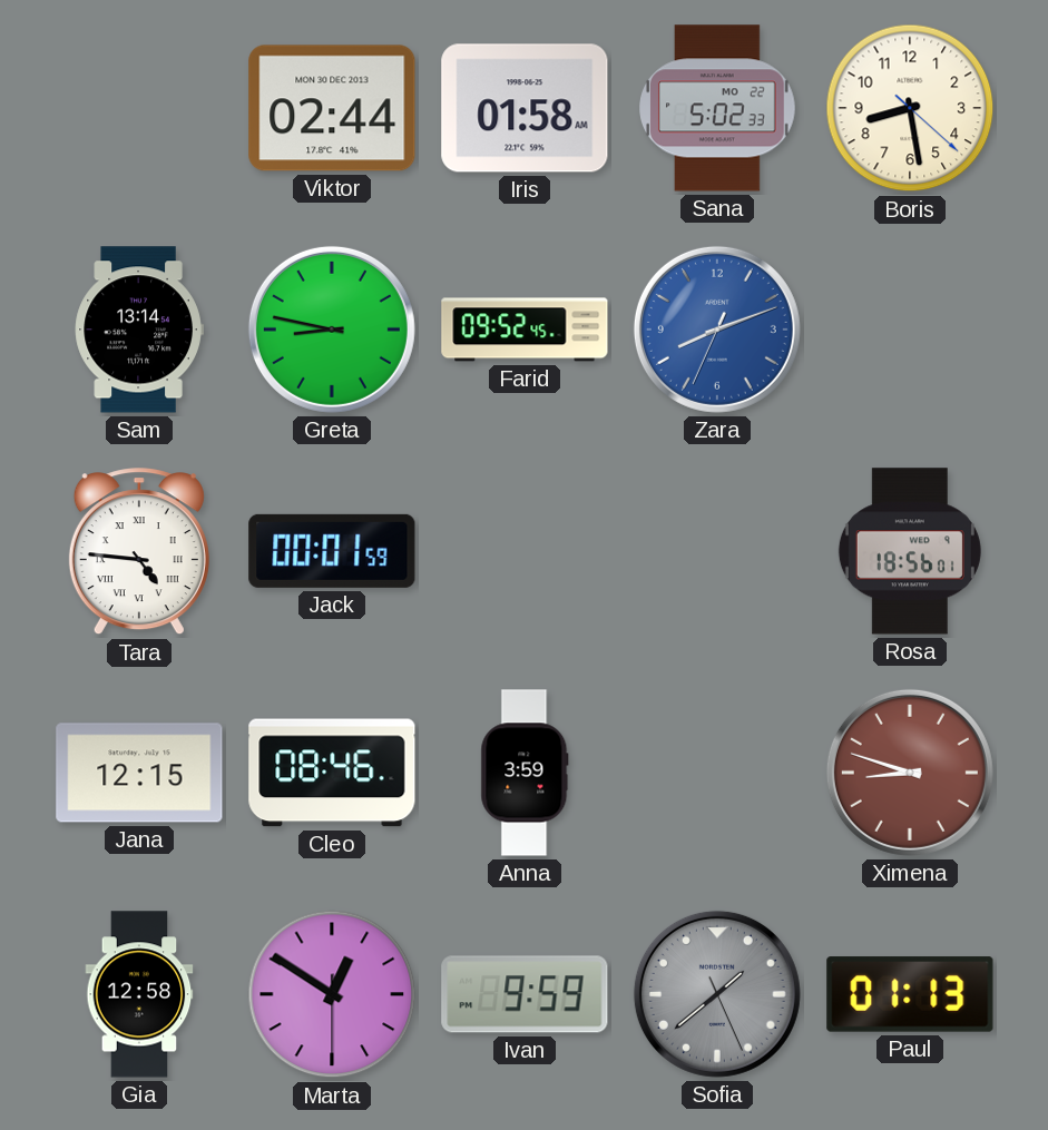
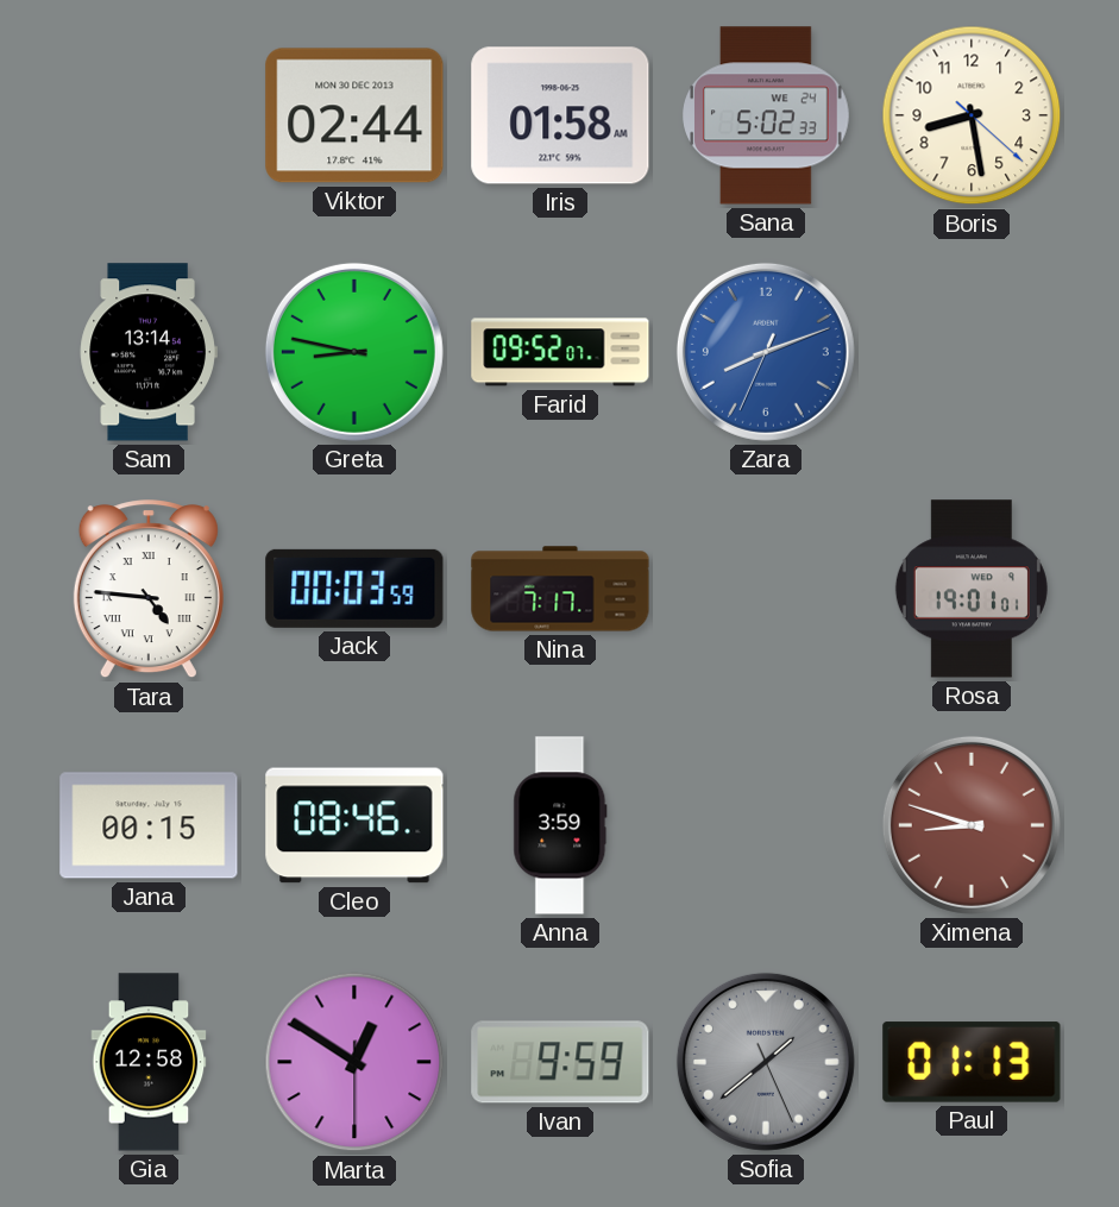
Sana date: MO 22 -> WE 24
Farid: 09:52:45 -> 09:52:07
Jack: 00:01 -> 00:03
Nina: none -> 7:17
Rosa: 18:56 -> 19:01
Jana: 12:15 -> 00:15
